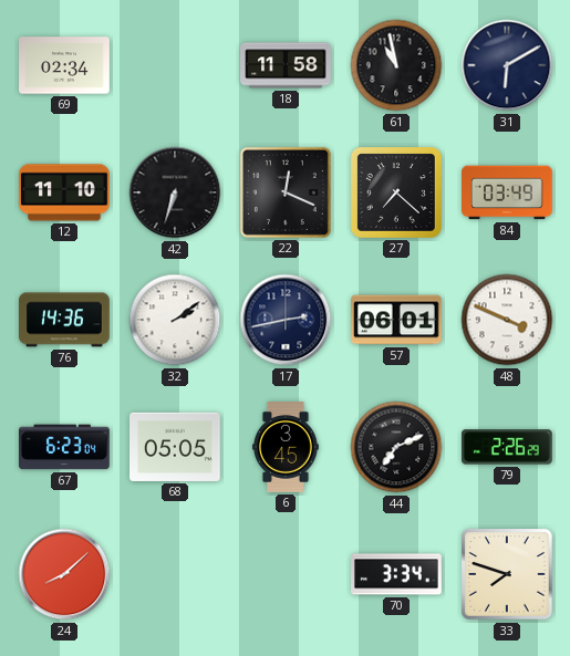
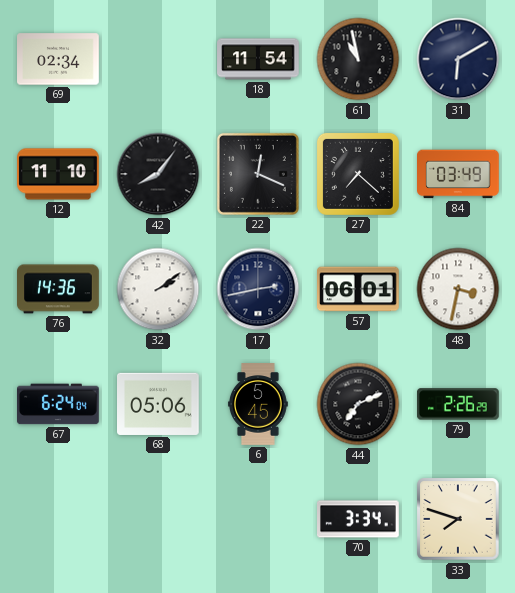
18: 11:58 -> 11:54
42: 6:33 -> 8:06
48: 3:49 -> 3:32
67: 6:23 -> 6:24
68: 05:05 -> 05:06
6: 3:45 -> 5:45
24: 8:08 -> none
